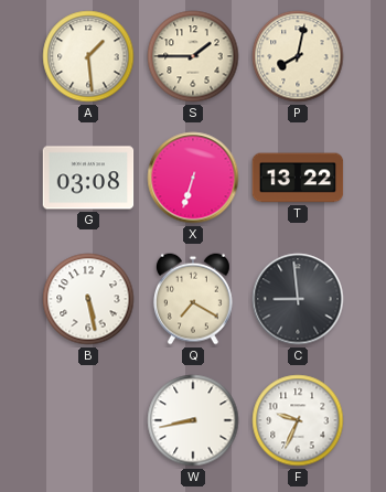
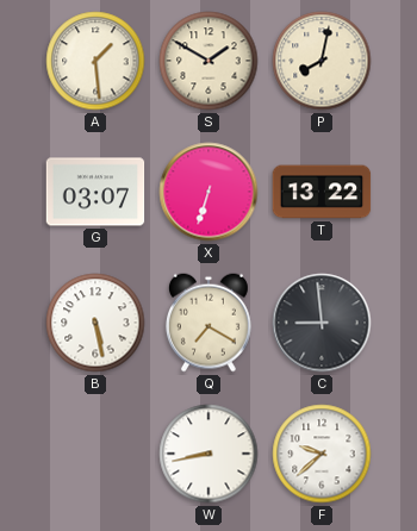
S: 1:45 -> 1:50
G: 03:08 -> 03:07
F: 9:34 -> 9:38
